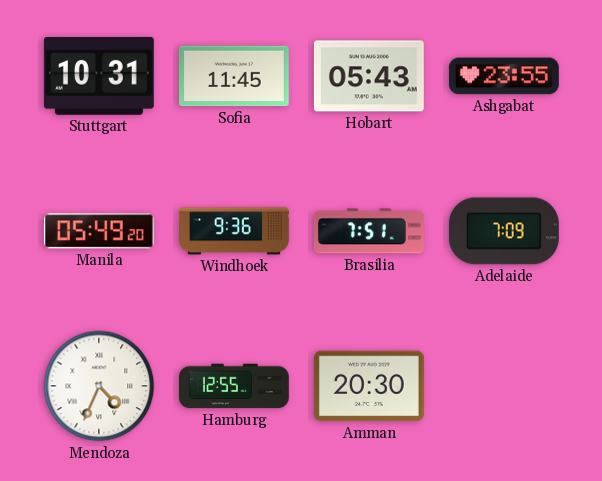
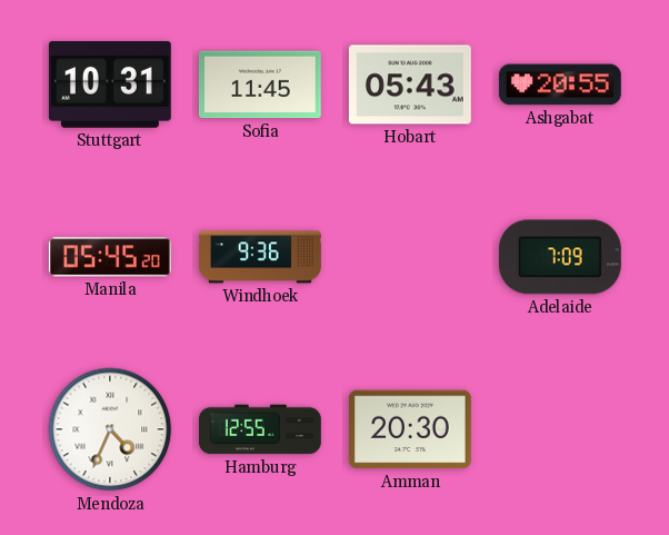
Ashgabat: 23:55 -> 20:55
Manila: 05:49 -> 05:45
Brasilia: 7:51 -> none
